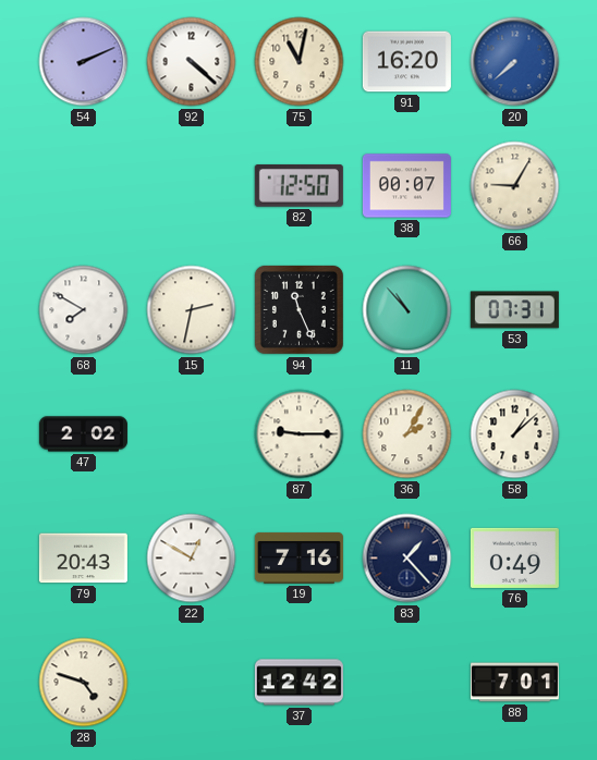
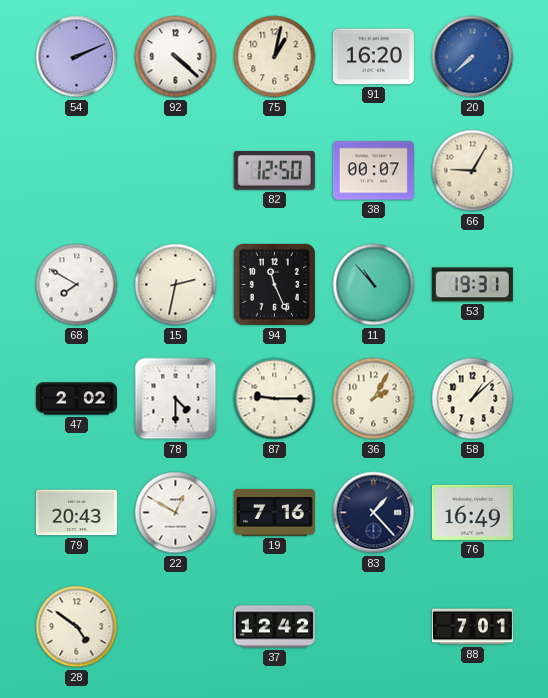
75: 11:02 -> 1:02
53: 07:31 -> 19:31
78: none -> 4:30
76: 0:49 -> 16:49
28: 4:48 -> 4:51
